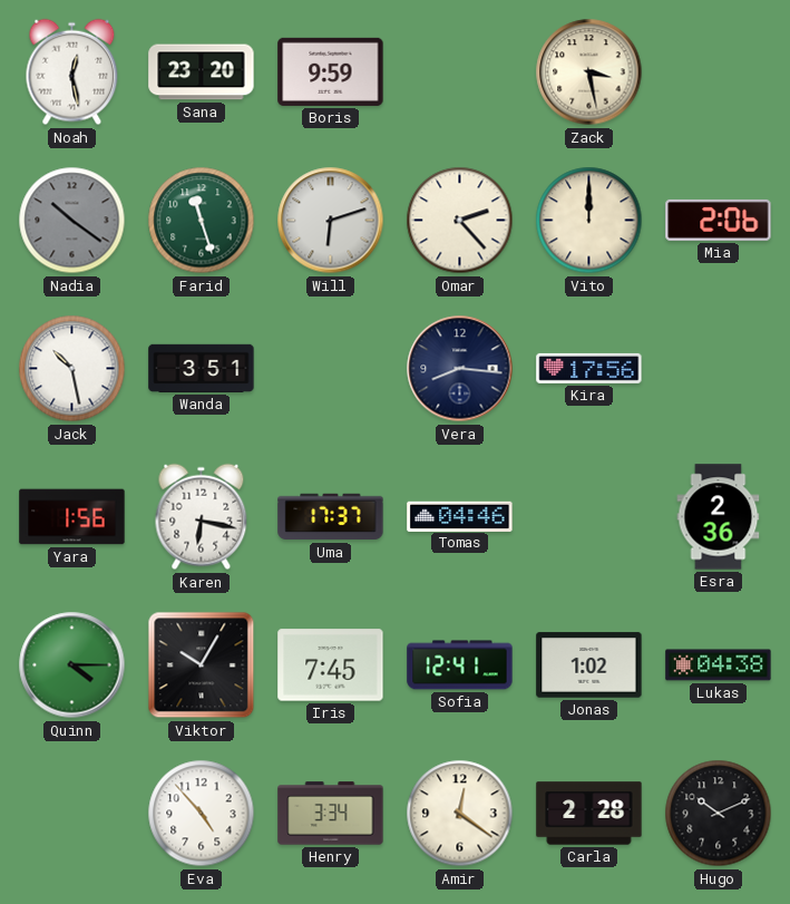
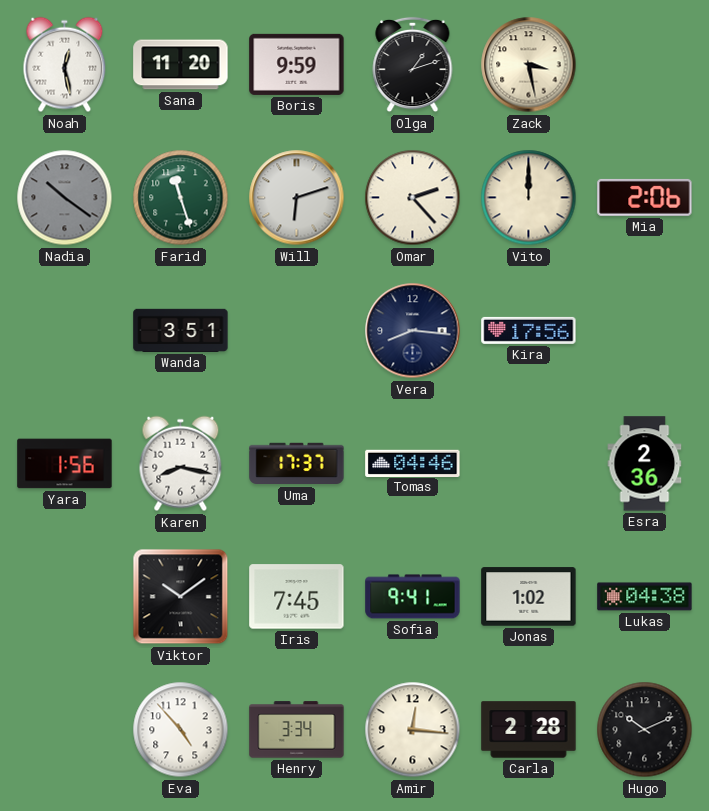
Sana: 23:20 -> 11:20
Olga: none -> 1:12
Jack: 10:28 -> none
Karen: 6:17 -> 8:17
Quinn: 4:15 -> none
Viktor: 10:05 -> 10:09
Sofia: 12:41 -> 9:41
Amir: 12:21 -> 12:16
